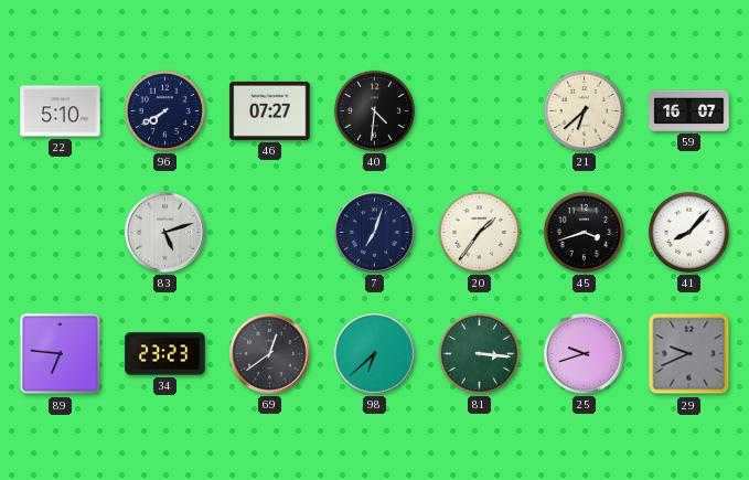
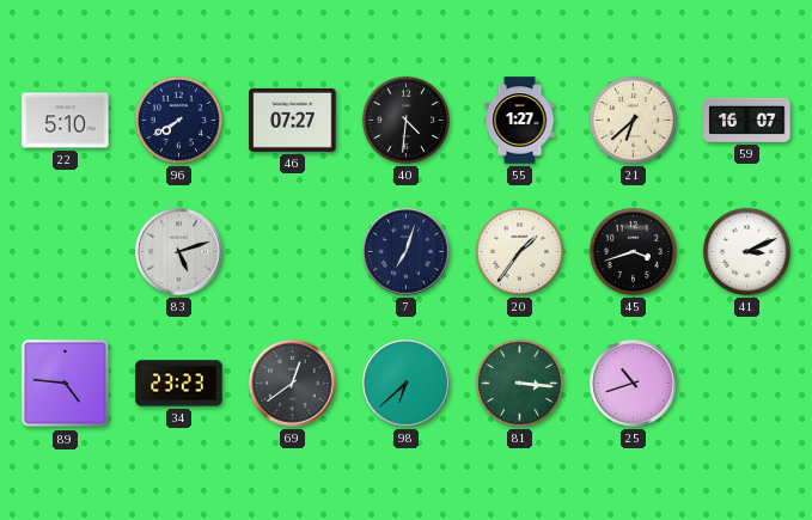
55: none -> 1:27
41: 8:07 -> 3:11
89: 6:46 -> 4:46
25: 9:42 -> 10:42
29: 9:41 -> none
